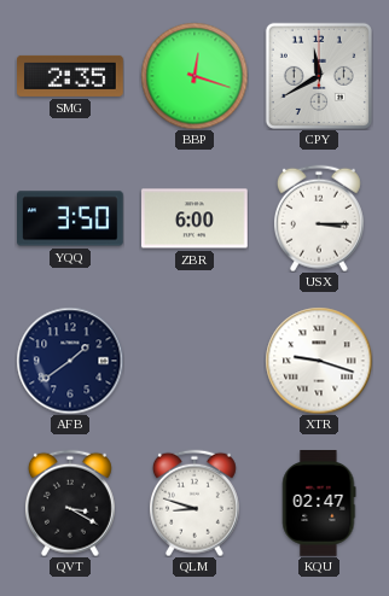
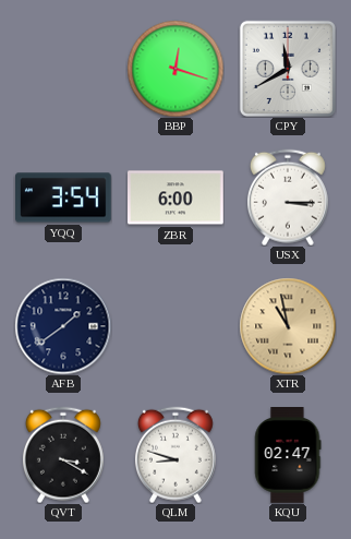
SMG: 2:35 -> none
YQQ: 3:50 -> 3:54
XTR: 9:18 -> 10:58
XTR dial: white -> champagne
